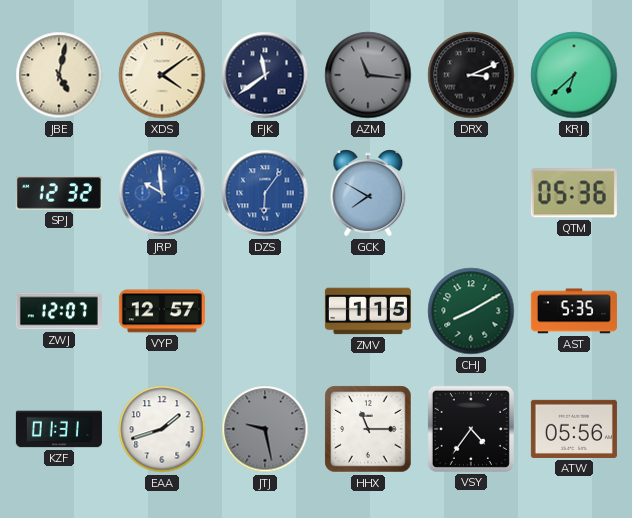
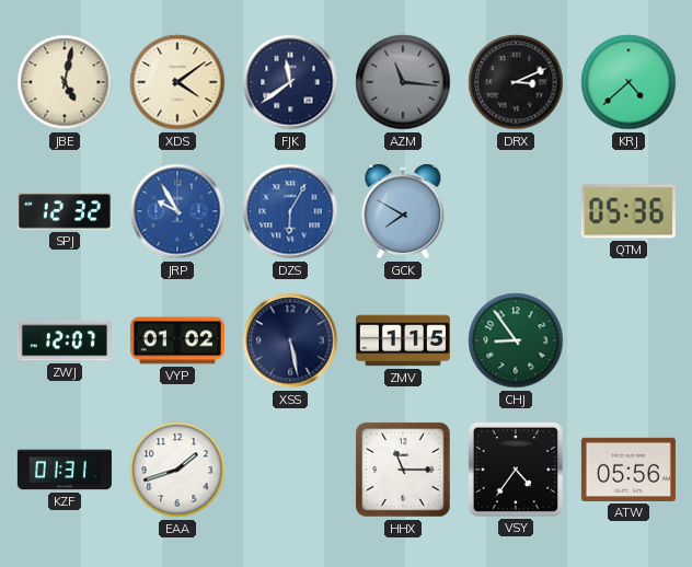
KRJ: 6:38 -> 4:38
JRP: 9:59 -> 9:55
DZS: 6:06 -> 6:05
VYP: 12:57 -> 01:02
XSS: none -> 5:28
CHJ: 8:10 -> 8:54
AST: 5:35 -> none
JTJ: 9:28 -> none
